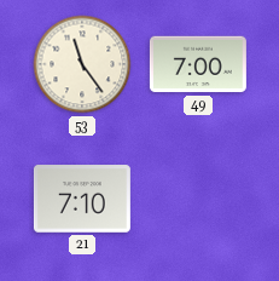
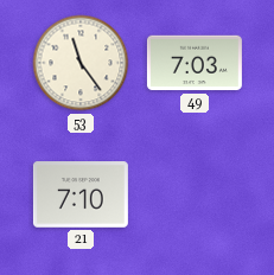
49: 7:00 -> 7:03
